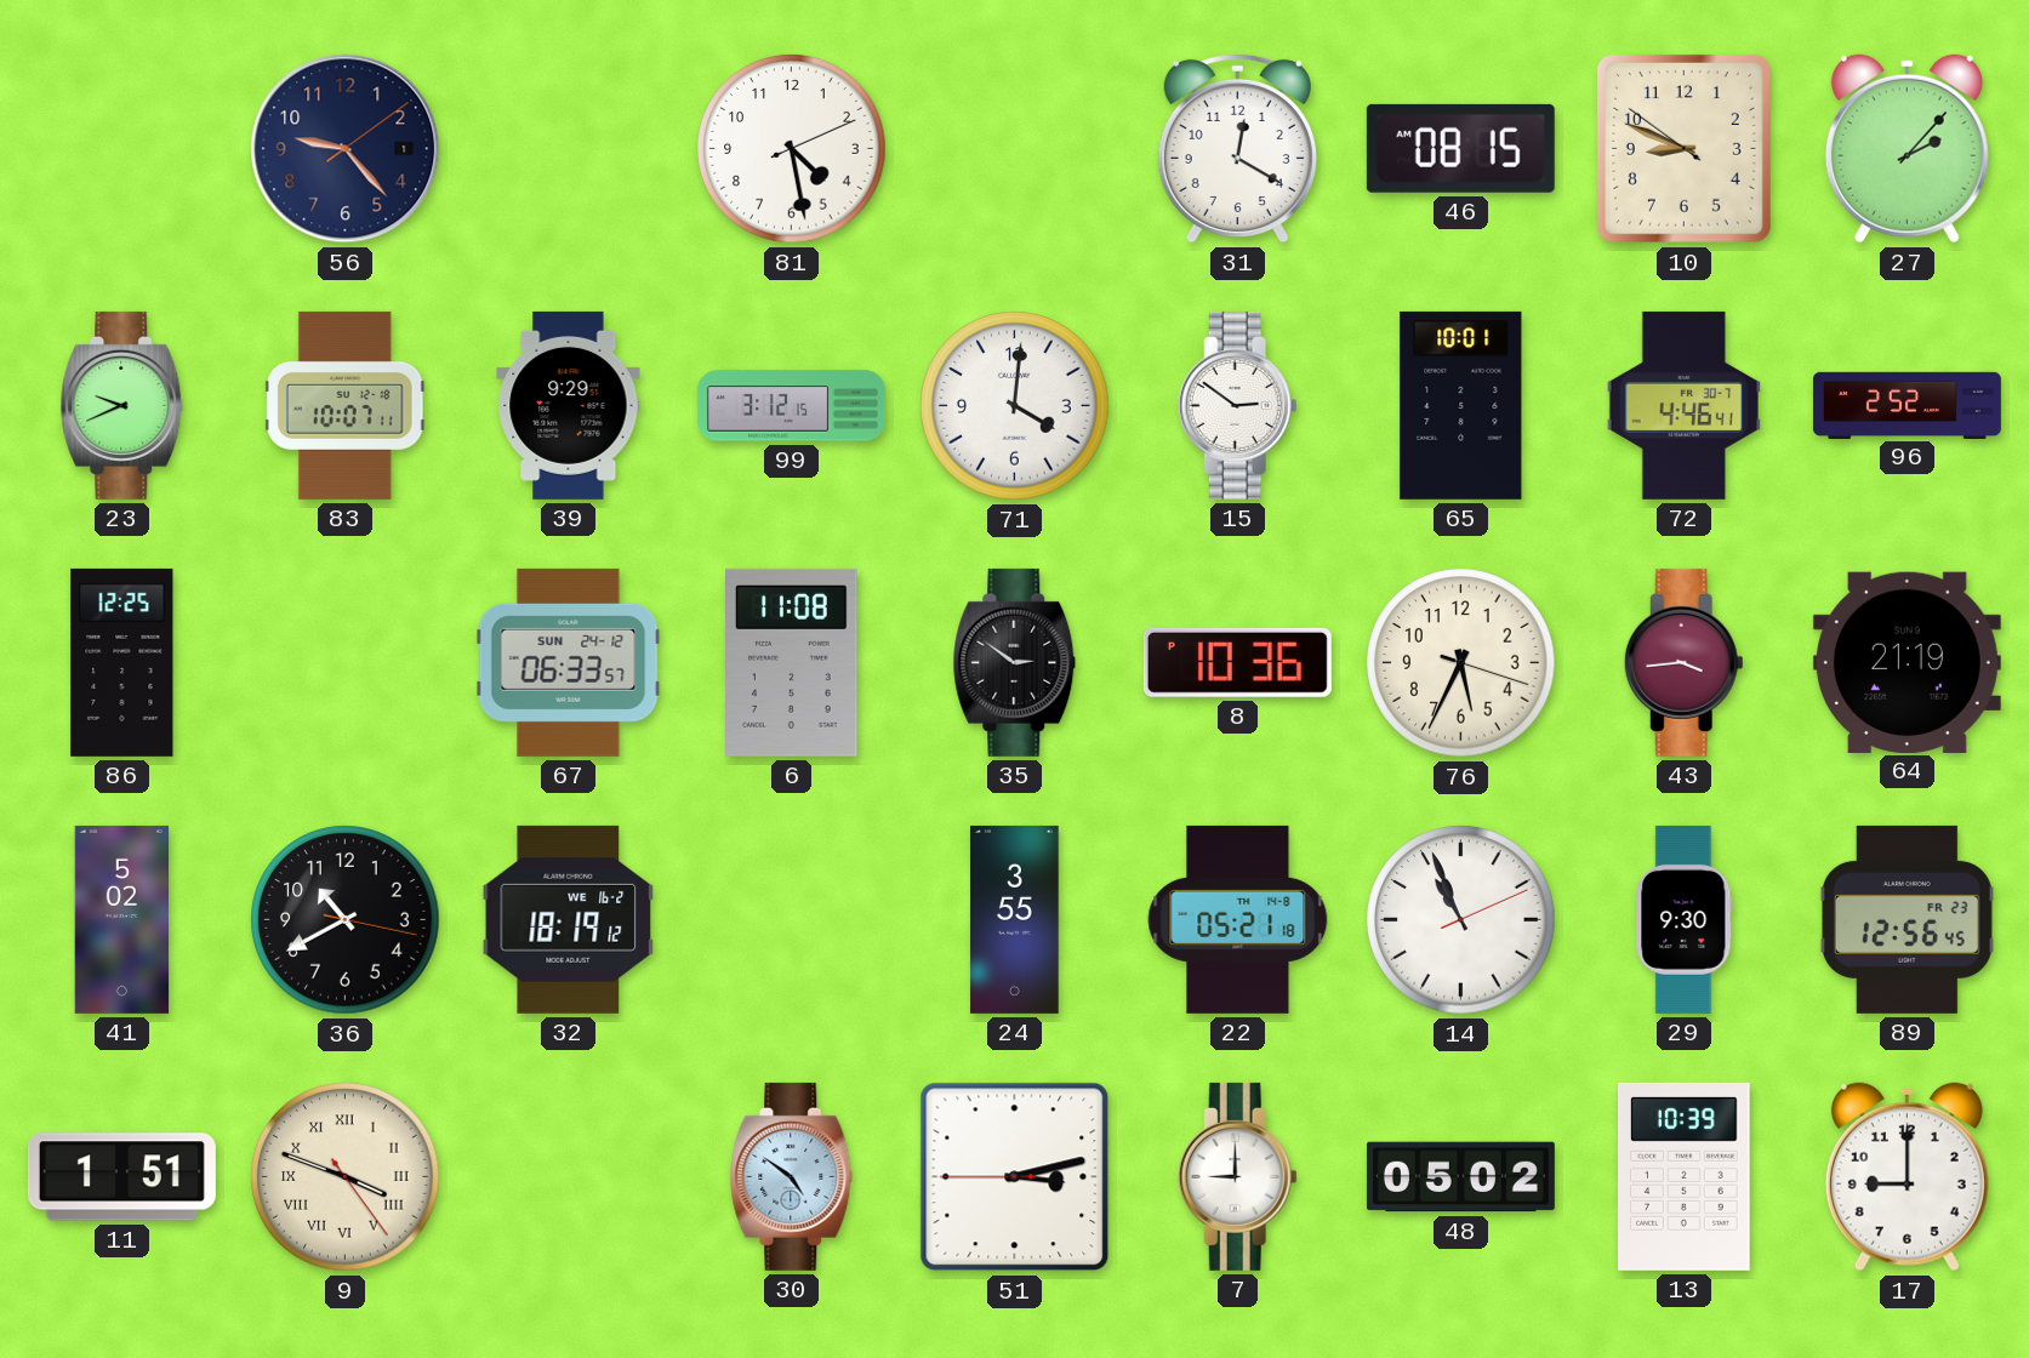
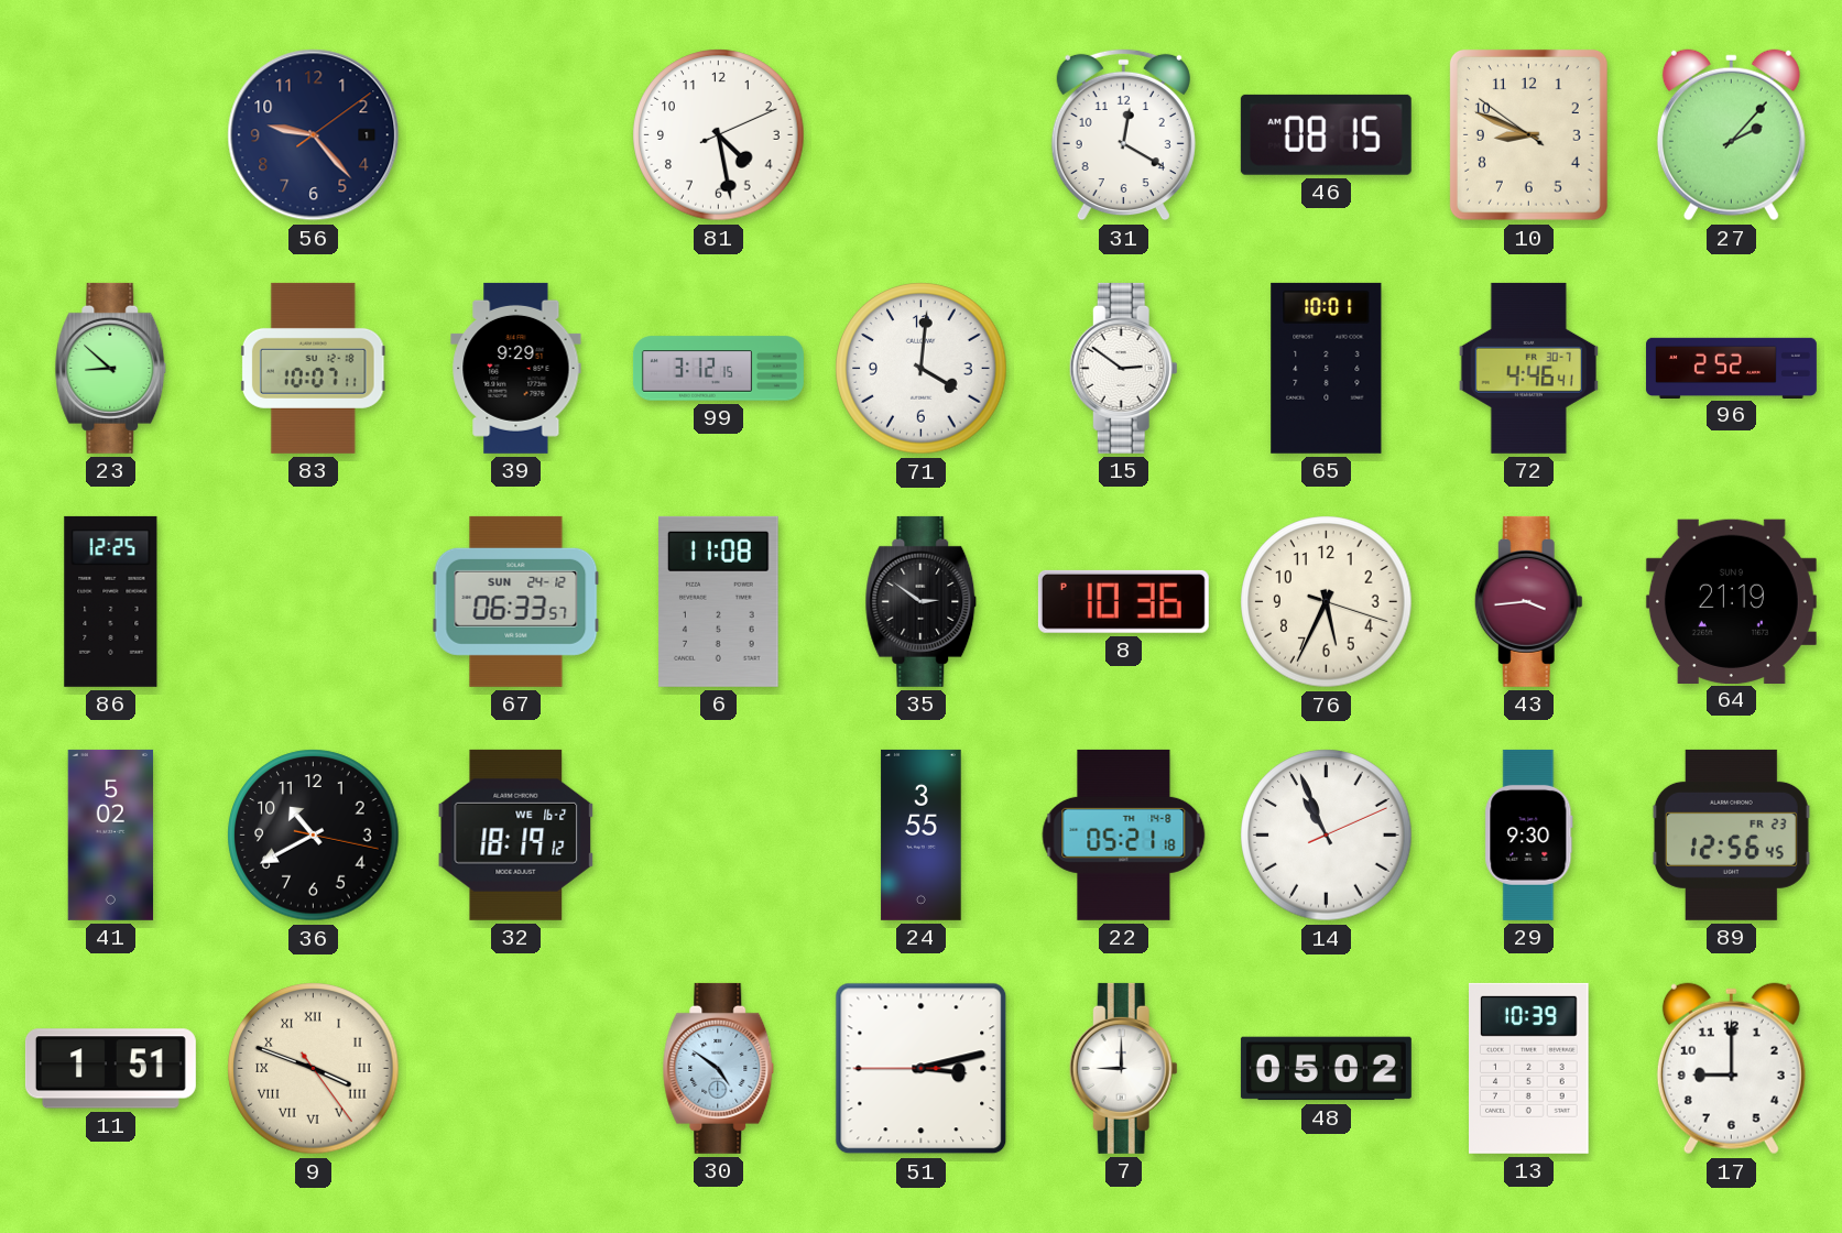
23: 9:41 -> 8:52
